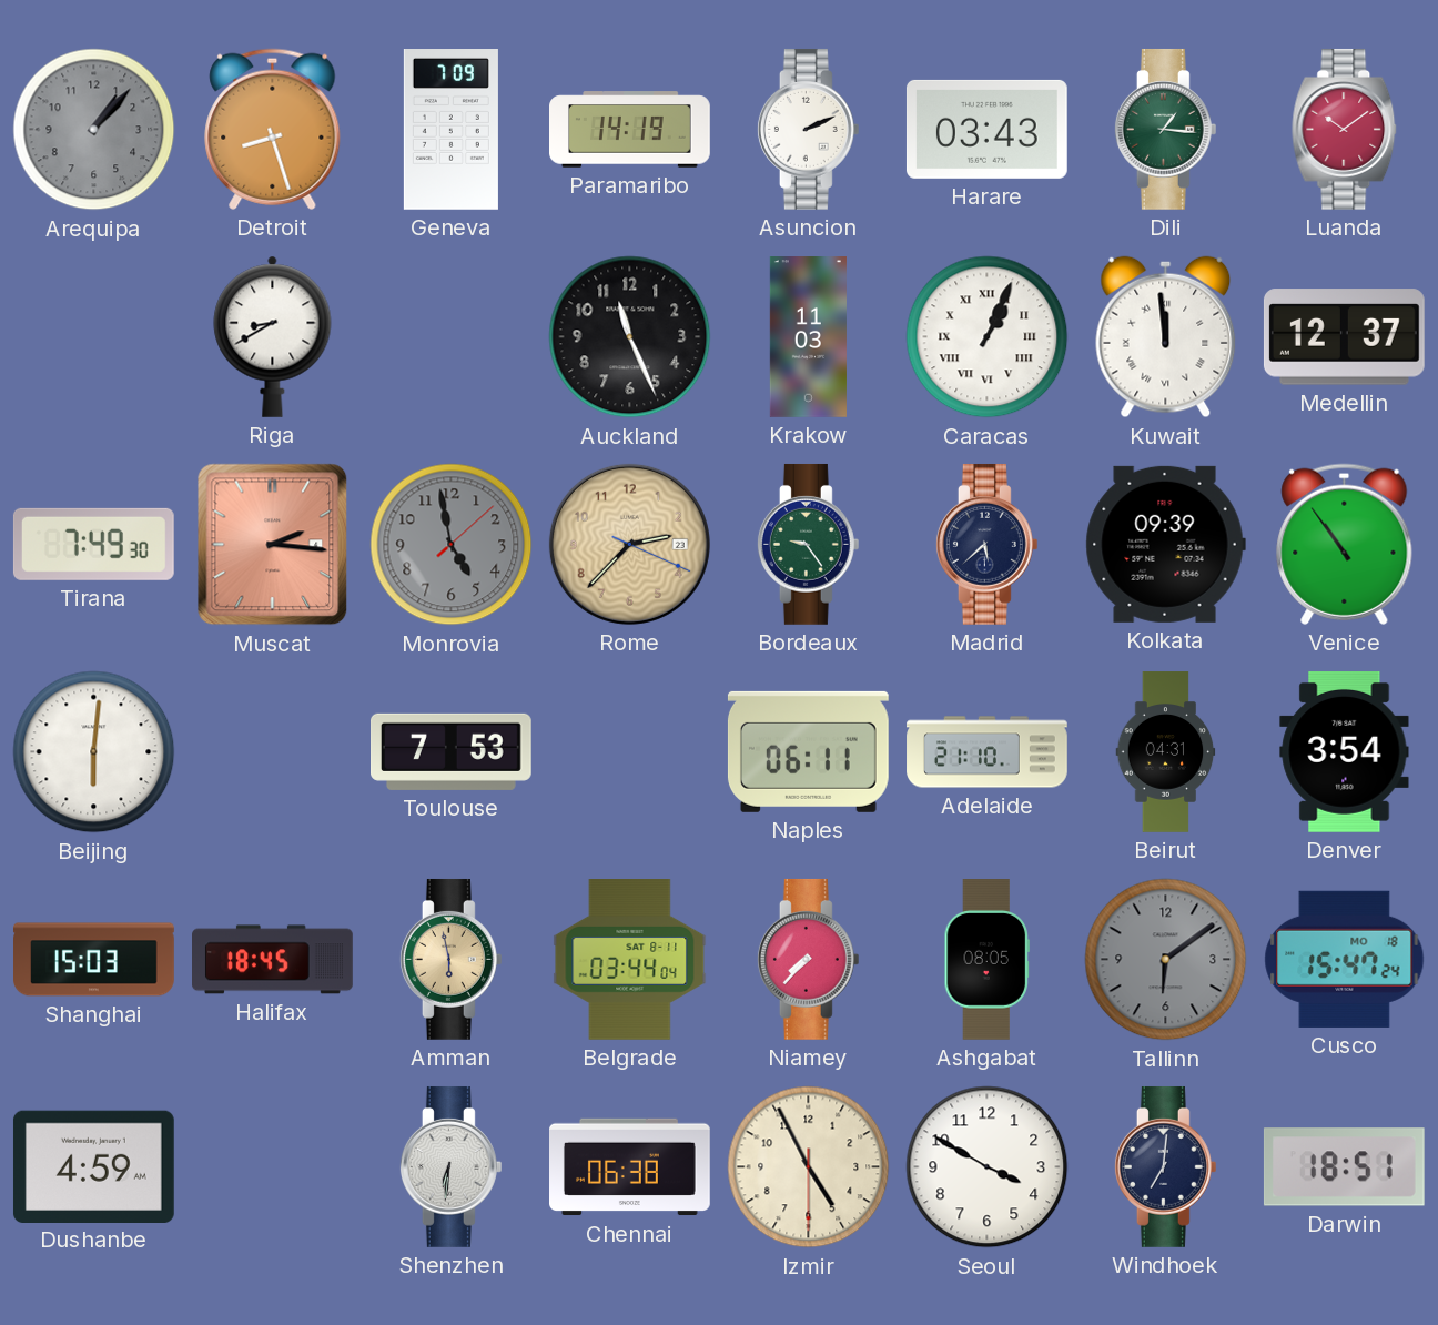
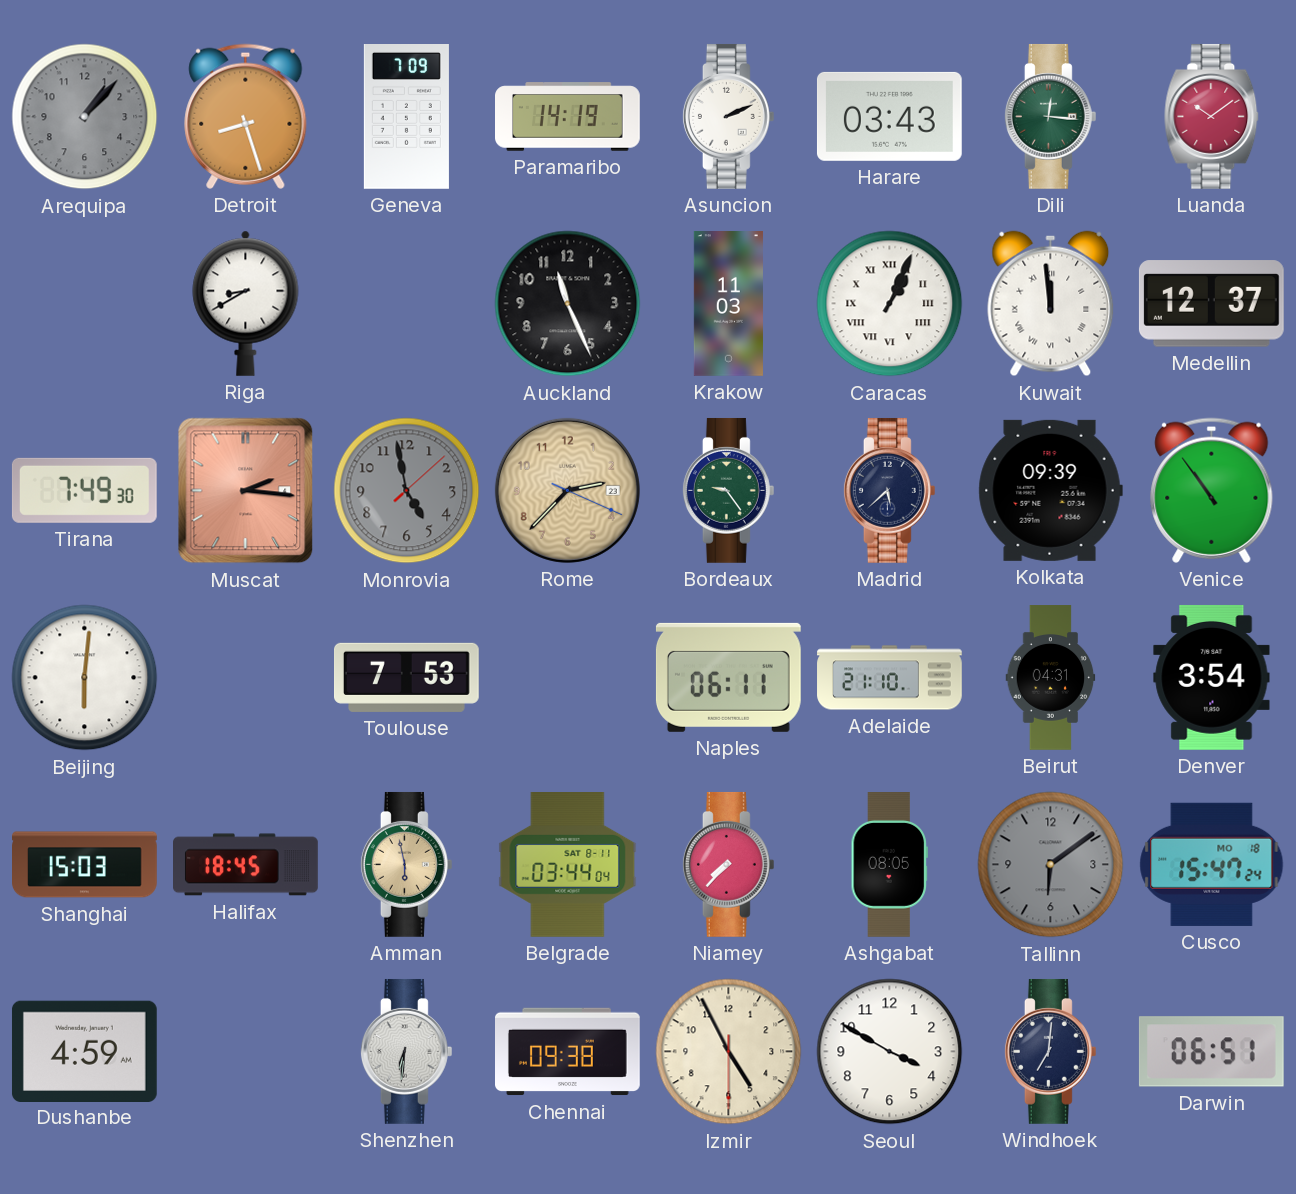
Dili: 1:16 -> 12:16
Chennai: 06:38 -> 09:38
Darwin: 18:51 -> 06:51
